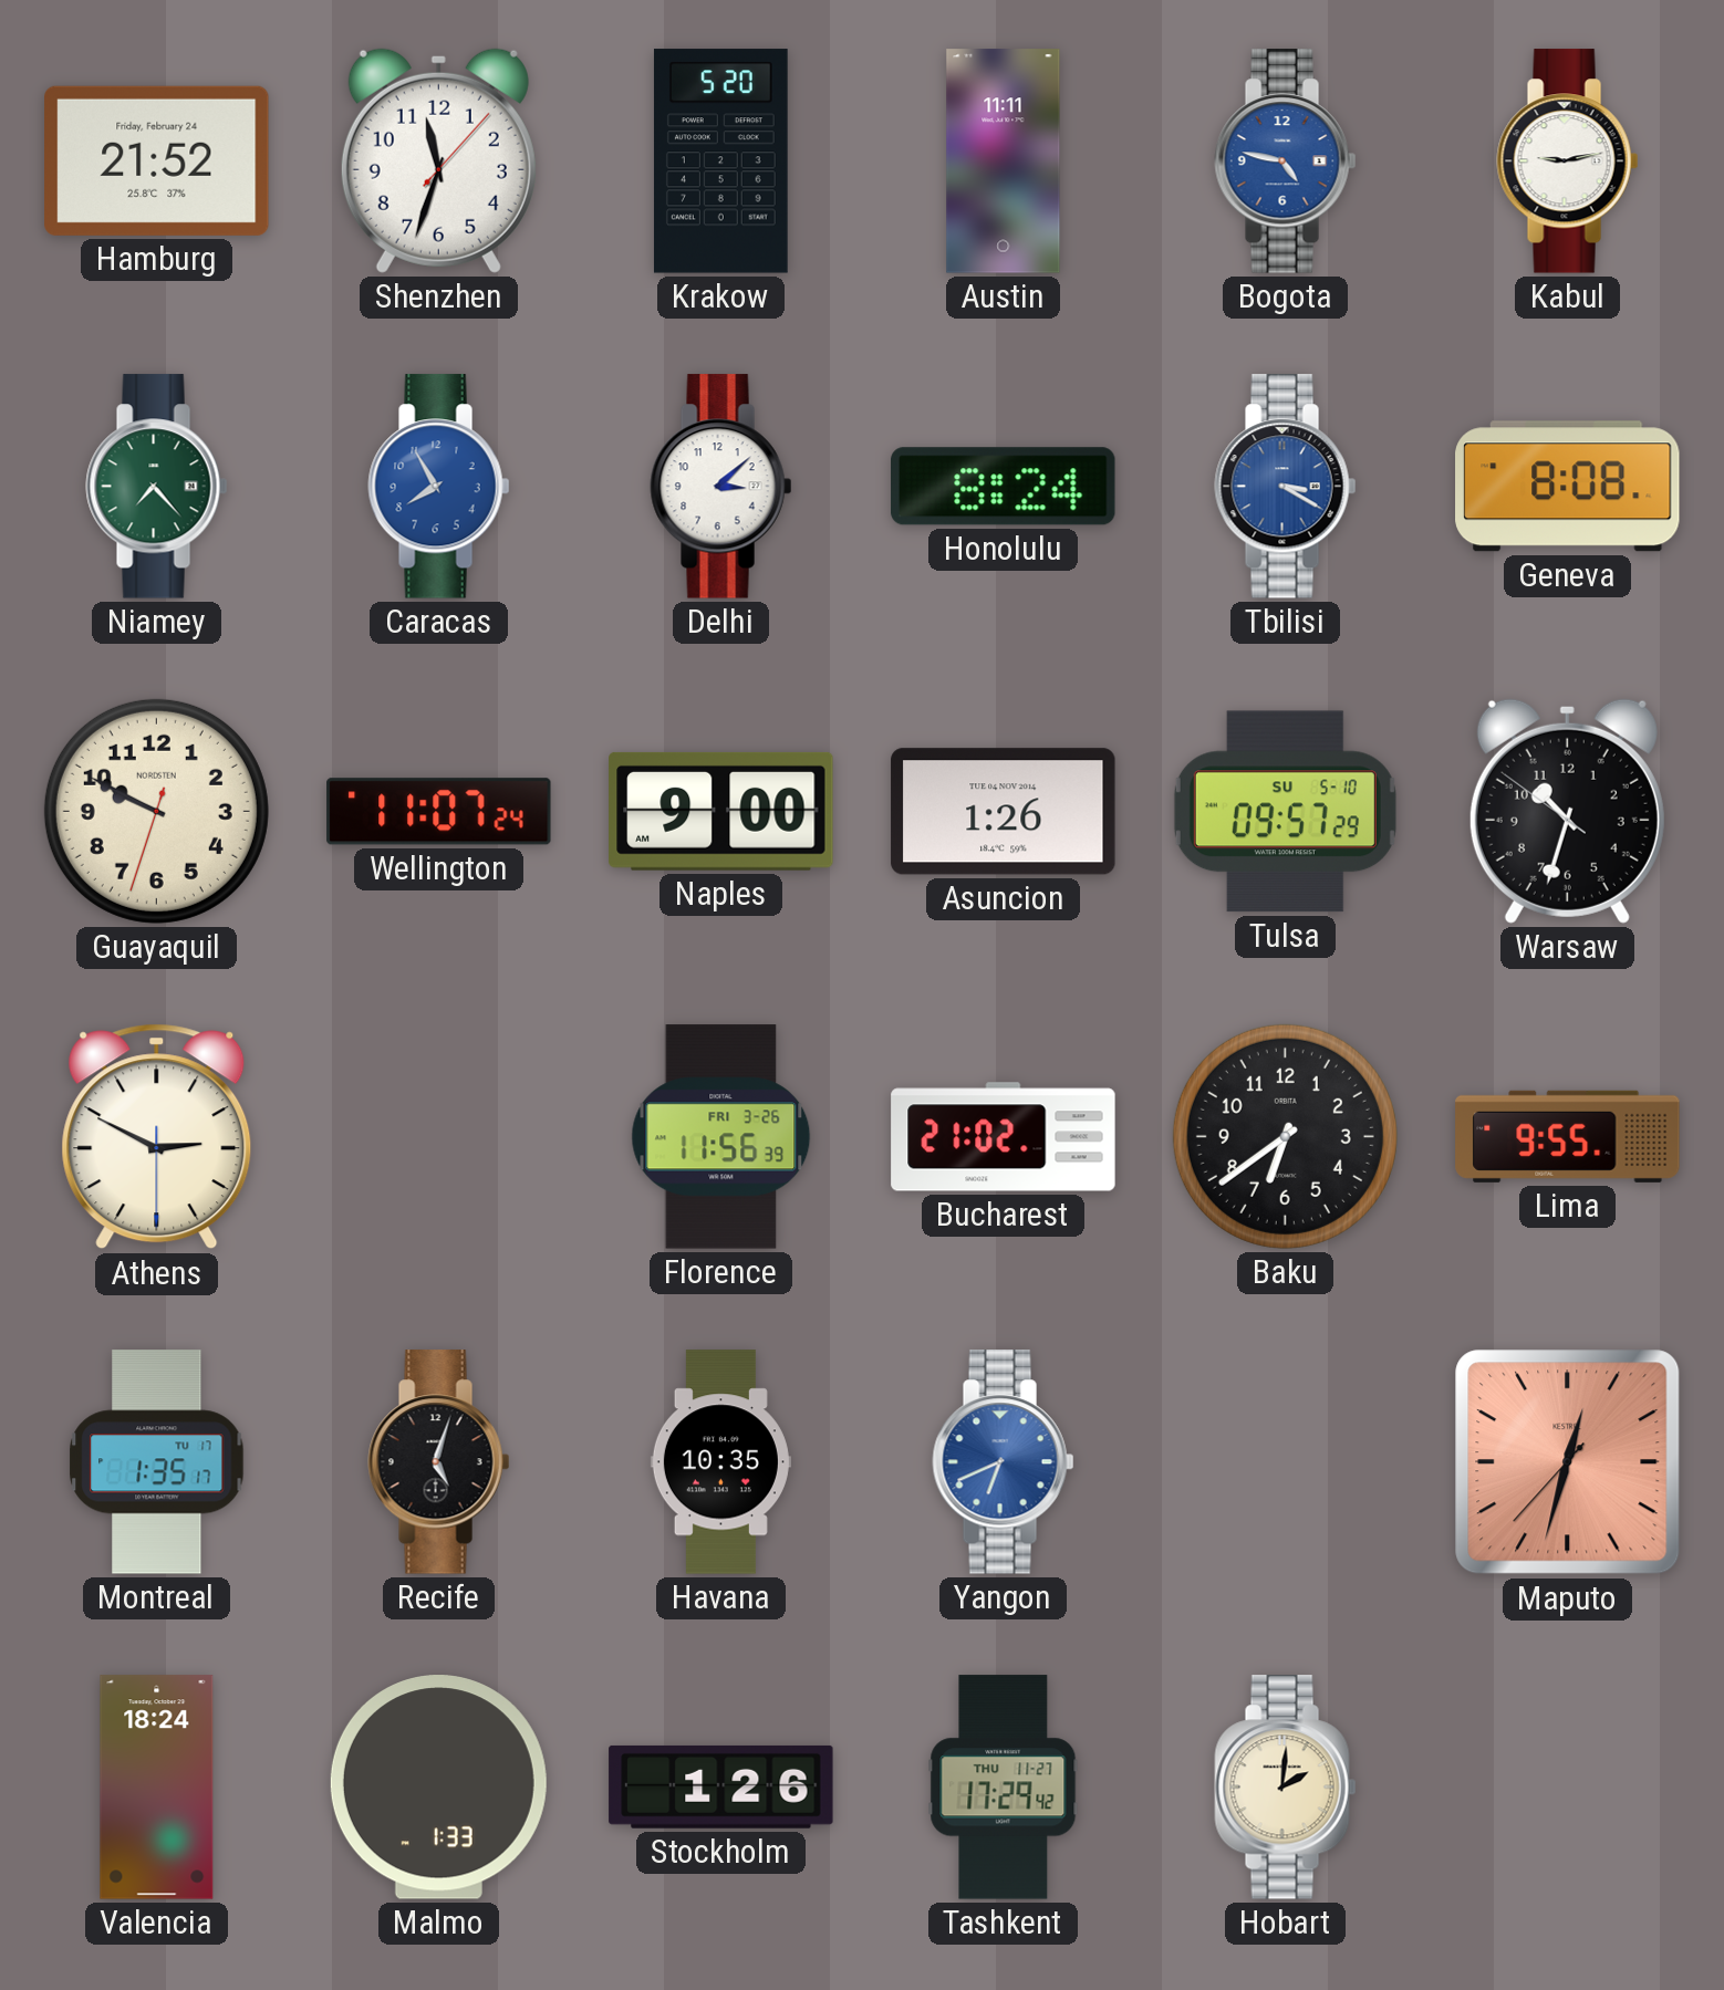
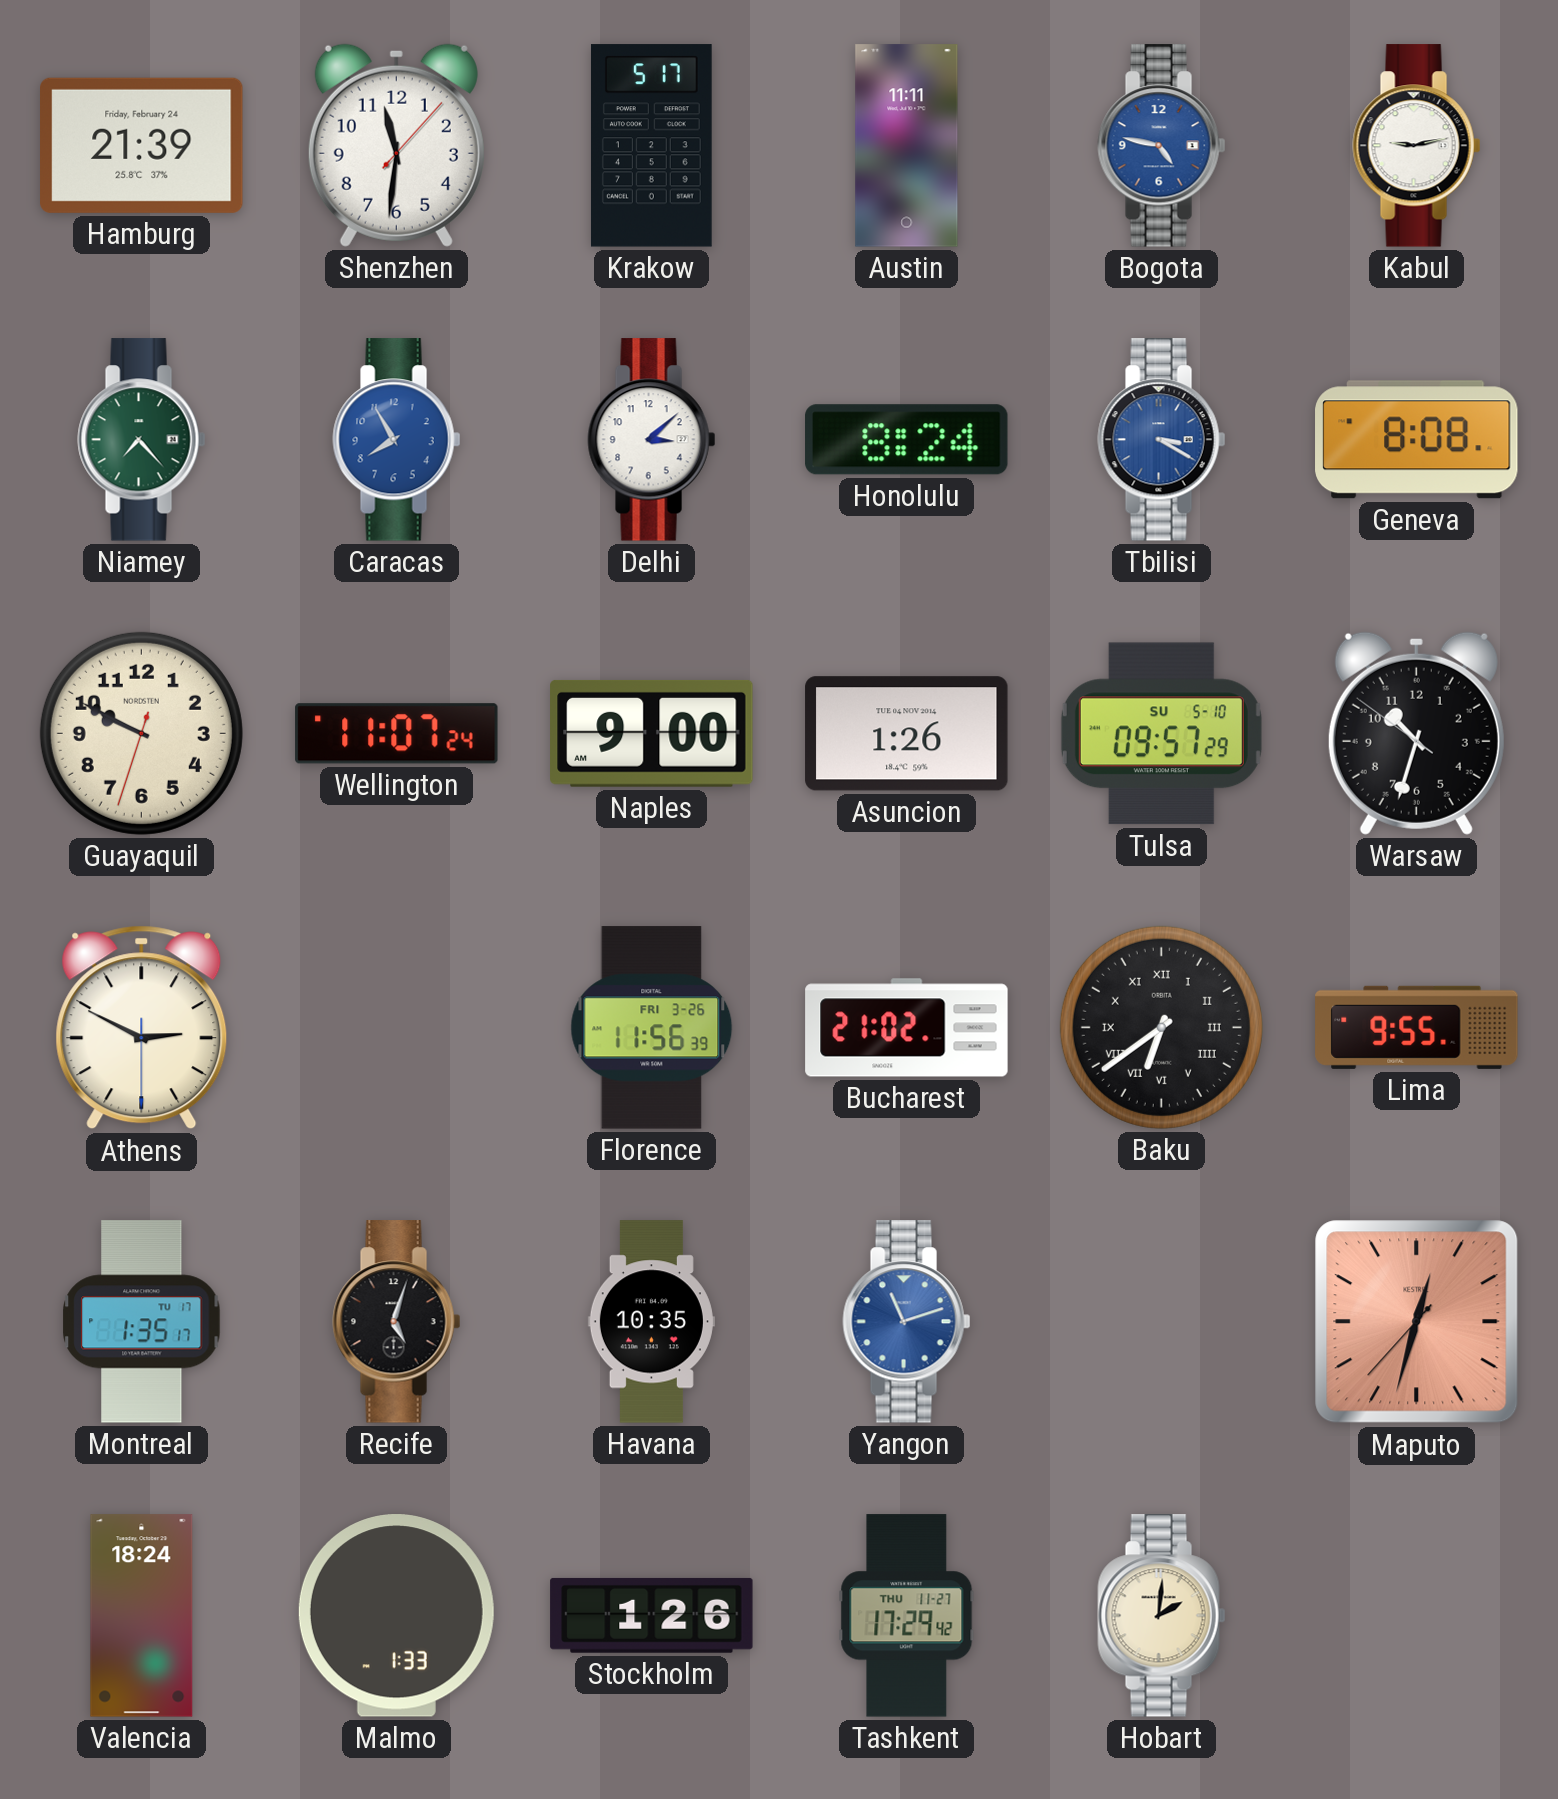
Hamburg: 21:52 -> 21:39
Shenzhen: 11:33 -> 11:31
Krakow: 5:20 -> 5:17
Baku numerals: Arabic -> Roman
Yangon: 6:41 -> 11:12
